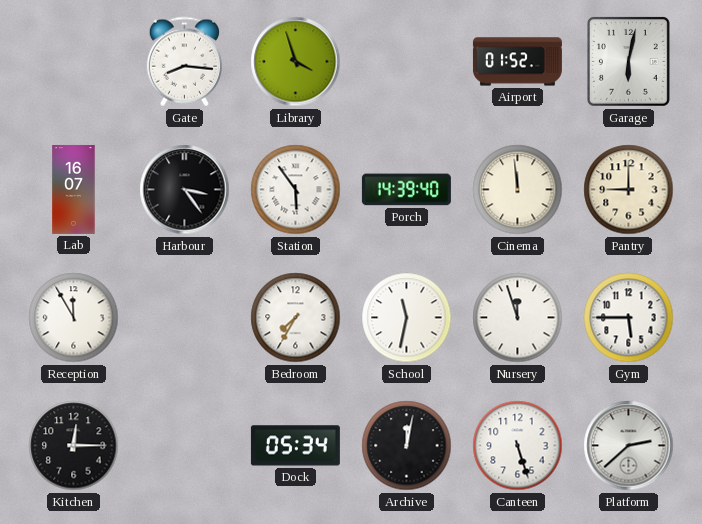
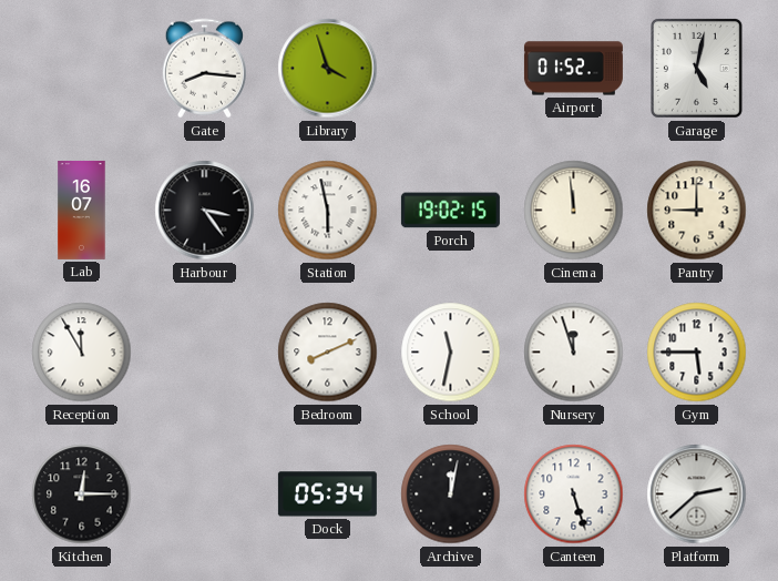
Garage: 6:02 -> 5:02
Station: 5:54 -> 5:58
Porch: 14:39 -> 19:02
Bedroom: 7:35 -> 8:11
